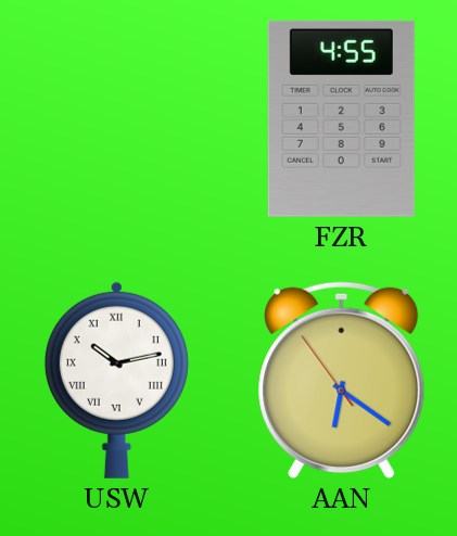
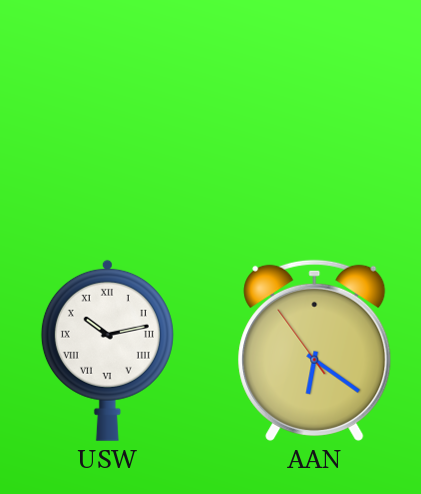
FZR: 4:55 -> none
